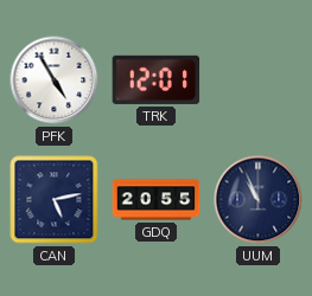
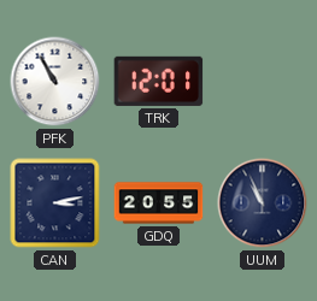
PFK: 4:55 -> 10:55
CAN: 5:13 -> 3:13
